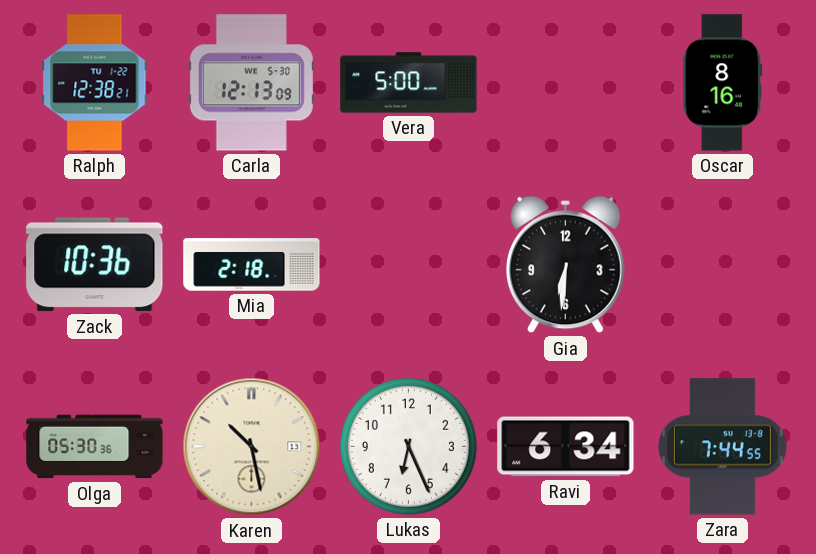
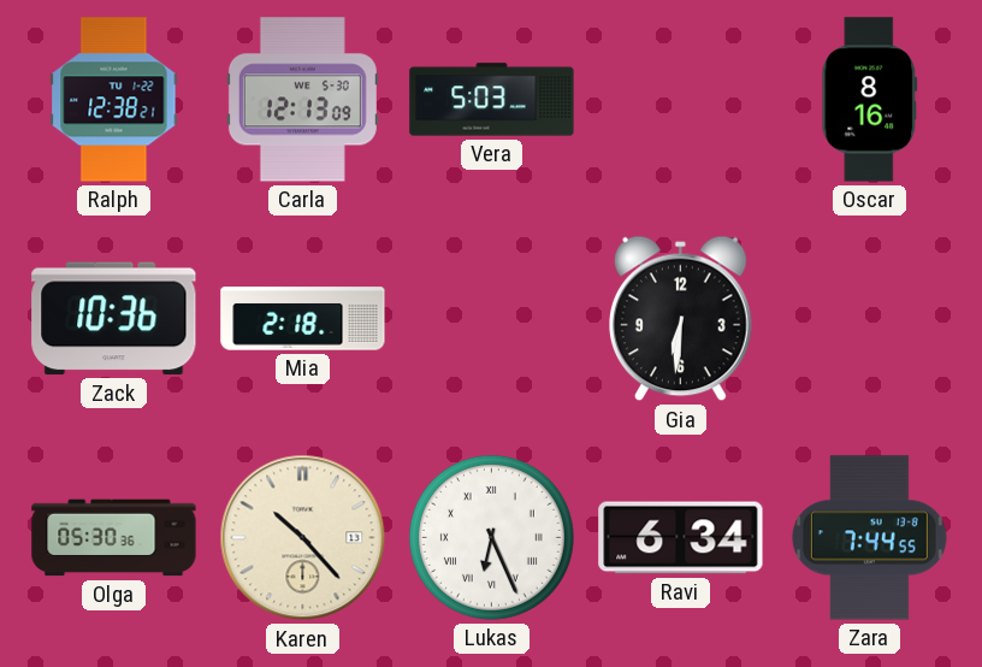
Vera: 5:00 -> 5:03
Karen: 10:28 -> 10:23
Lukas numerals: Arabic -> Roman
